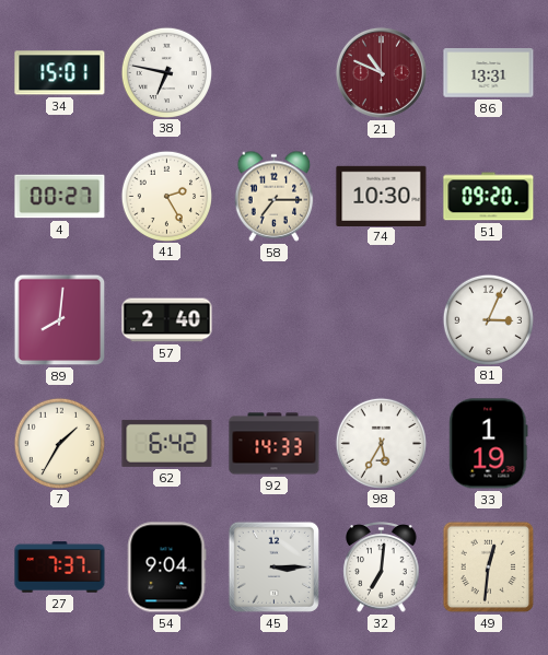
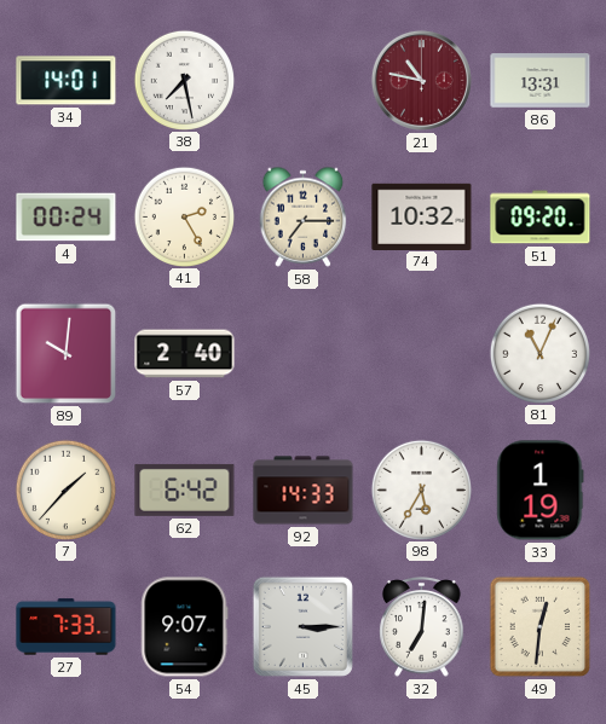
34: 15:01 -> 14:01
38: 6:47 -> 7:28
21: 10:49 -> 10:47
4: 00:27 -> 00:24
74: 10:30 -> 10:32
89: 8:01 -> 10:01
81: 3:04 -> 11:04
7: 1:35 -> 1:37
27: 7:37 -> 7:33
54: 9:04 -> 9:07
